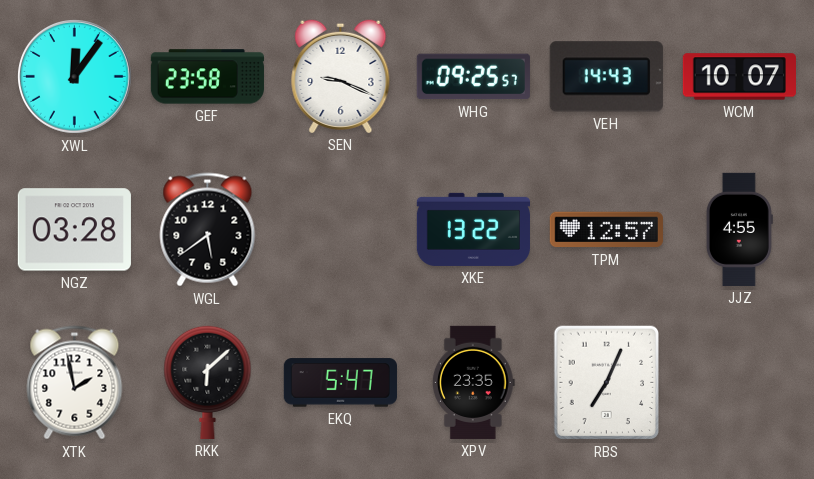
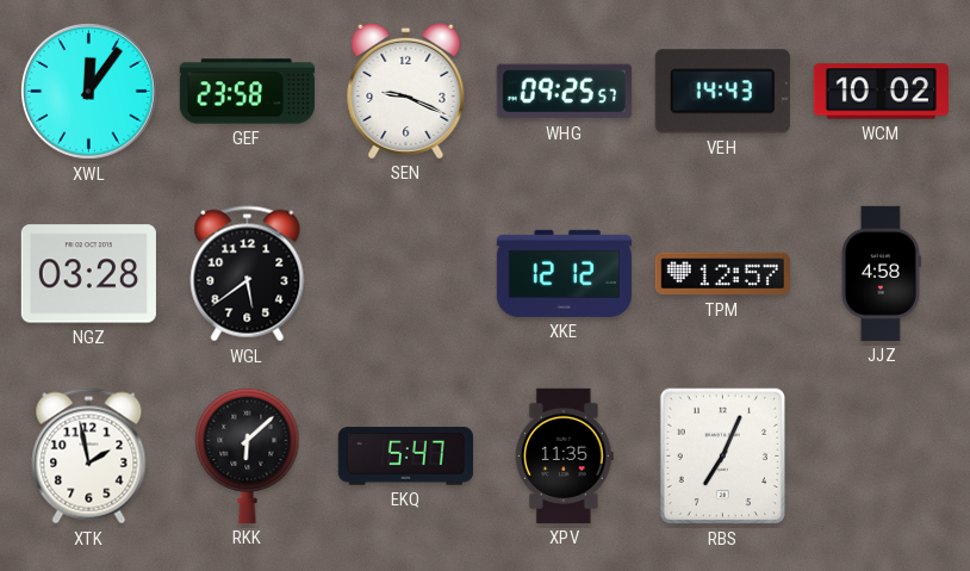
WCM: 10:07 -> 10:02
XKE: 13:22 -> 12:12
JJZ: 4:55 -> 4:58
XPV: 23:35 -> 11:35
